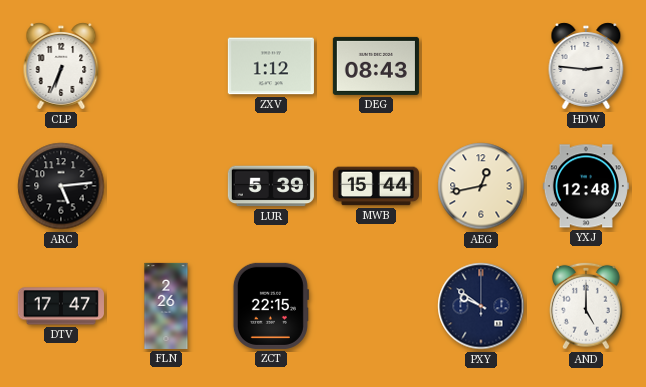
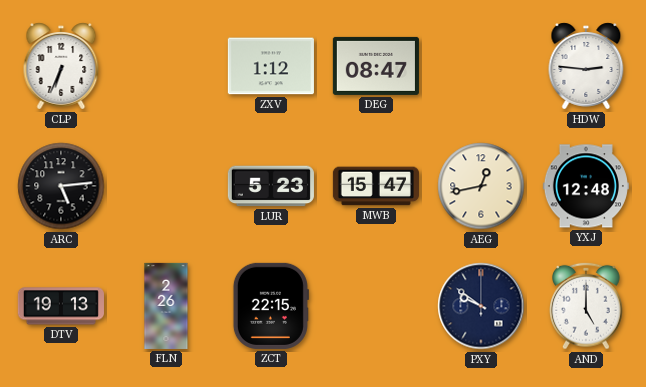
DEG: 08:43 -> 08:47
LUR: 5:39 -> 5:23
MWB: 15:44 -> 15:47
DTV: 17:47 -> 19:13
